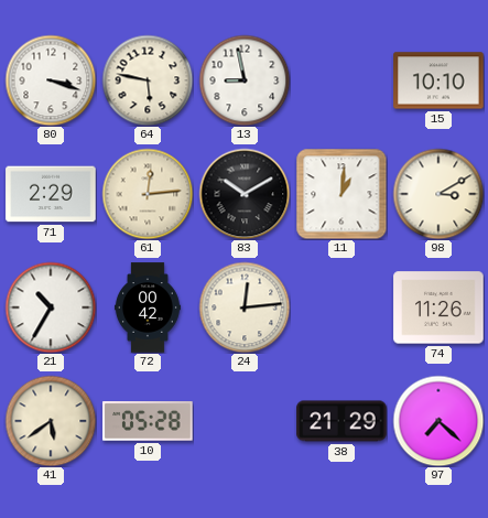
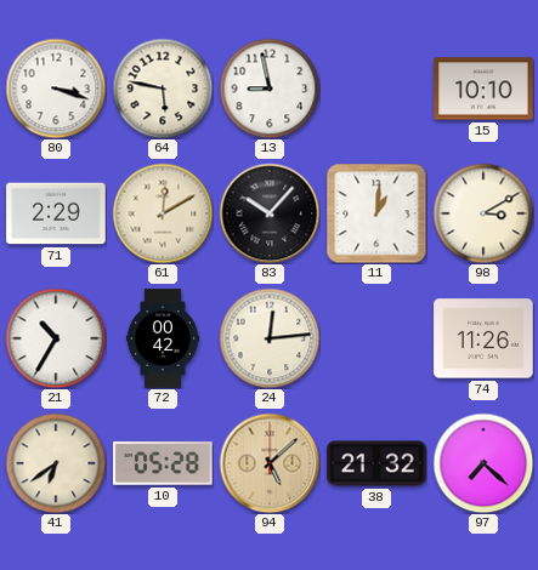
61: 12:14 -> 12:10
83: 10:10 -> 10:07
41: 5:39 -> 6:39
94: none -> 5:08
38: 21:29 -> 21:32
